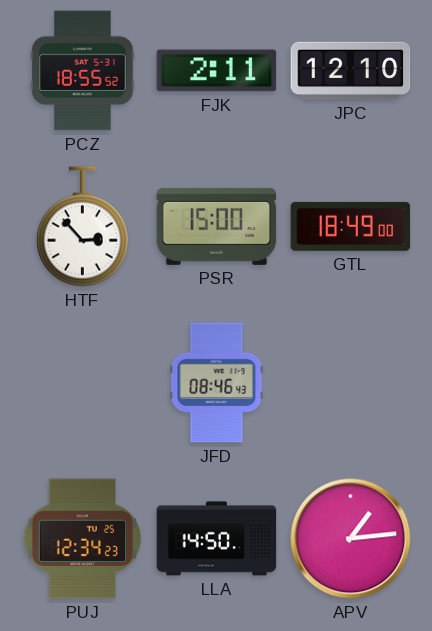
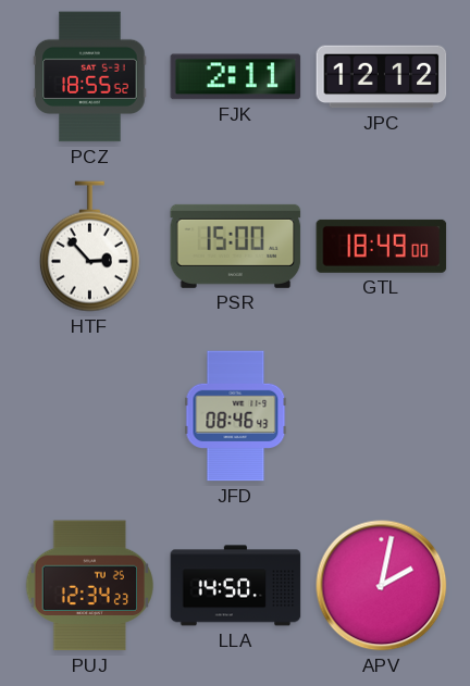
JPC: 12:10 -> 12:12
APV: 1:14 -> 2:02
